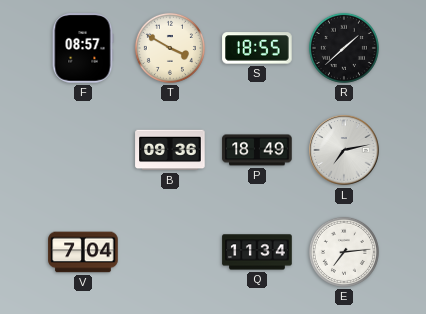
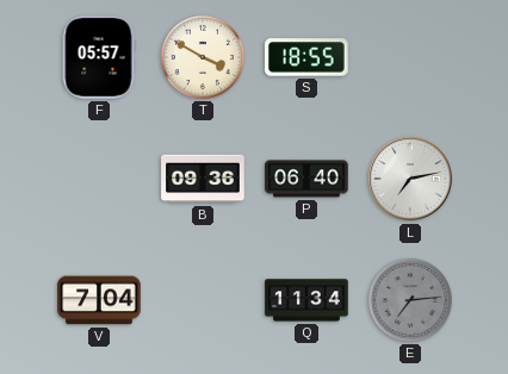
F: 08:57 -> 05:57
R: 1:38 -> none
P: 18:49 -> 06:40
E dial: white -> grey
